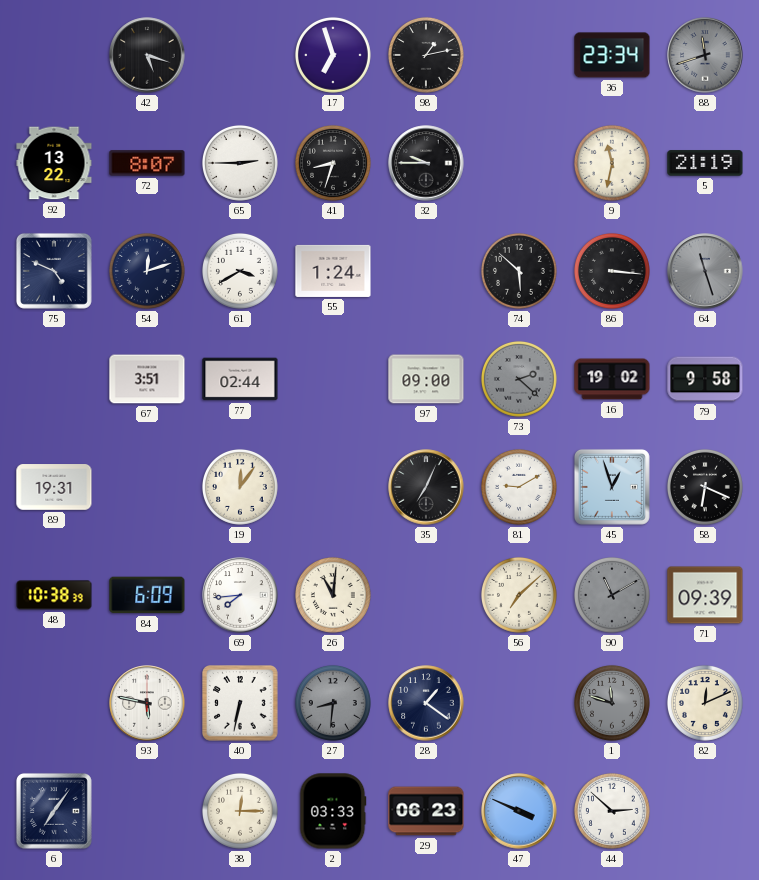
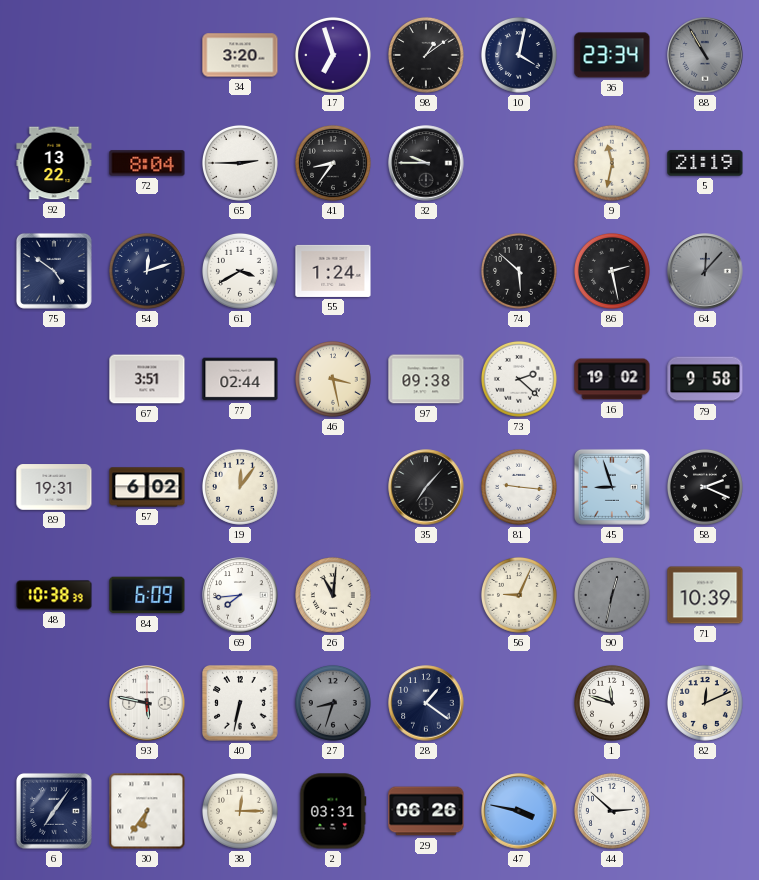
42: 5:18 -> none
34: none -> 3:20
98: 1:13 -> 1:09
10: none -> 4:02
88: 11:42 -> 10:55
72: 8:07 -> 8:04
41: 8:33 -> 8:36
75: 4:49 -> 4:51
86: 3:16 -> 2:28
64: 11:27 -> 12:07
46: none -> 3:28
97: 09:00 -> 09:38
73 dial: grey -> white
57: none -> 6:02
35: 7:04 -> 7:07
81: 9:10 -> 9:16
45: 12:57 -> 8:57
58: 6:19 -> 2:19
56: 7:08 -> 9:04
90: 11:10 -> 12:32
71: 09:39 -> 10:39
27: 8:31 -> 8:33
1 dial: grey -> white
30: none -> 6:36
2: 03:33 -> 03:31
29: 06:23 -> 06:26
47: 3:49 -> 3:47
